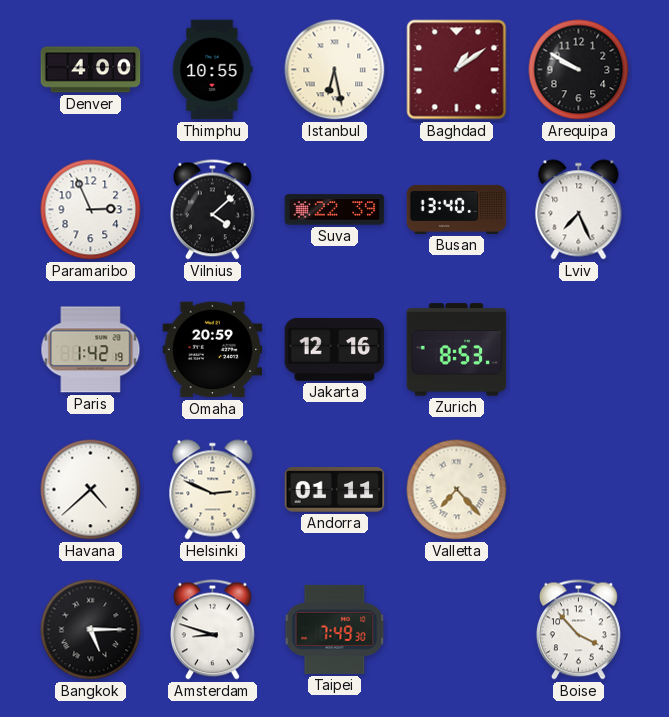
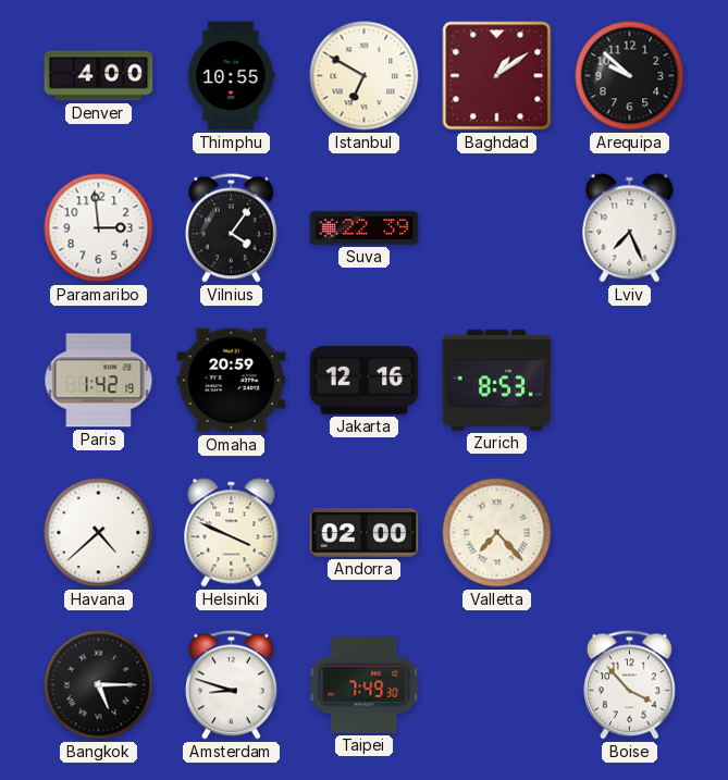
Istanbul: 6:28 -> 6:50
Arequipa: 9:50 -> 9:52
Paramaribo: 2:56 -> 2:59
Vilnius: 4:08 -> 4:06
Busan: 13:40 -> none
Helsinki: 2:49 -> 3:49
Andorra: 01:11 -> 02:00
